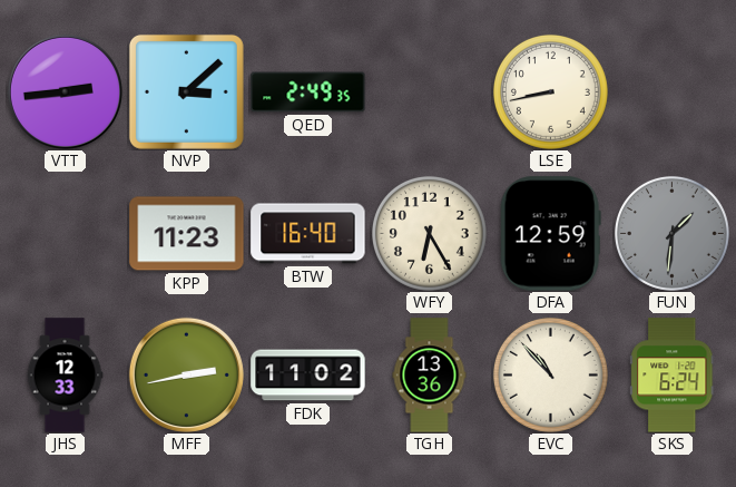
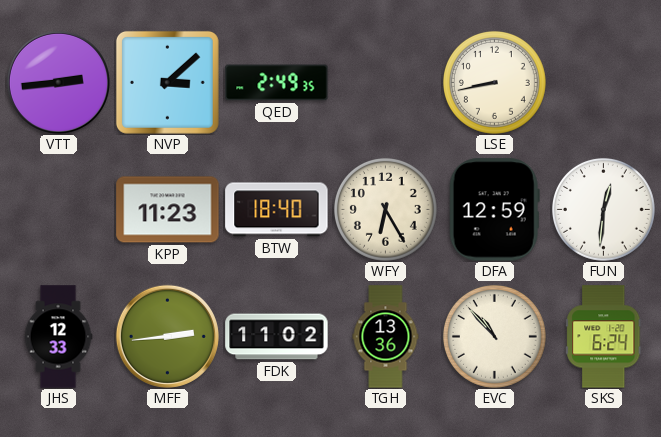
BTW: 16:40 -> 18:40
FUN: 1:31 -> 12:31
FUN dial: grey -> white
MFF: 2:43 -> 2:44
